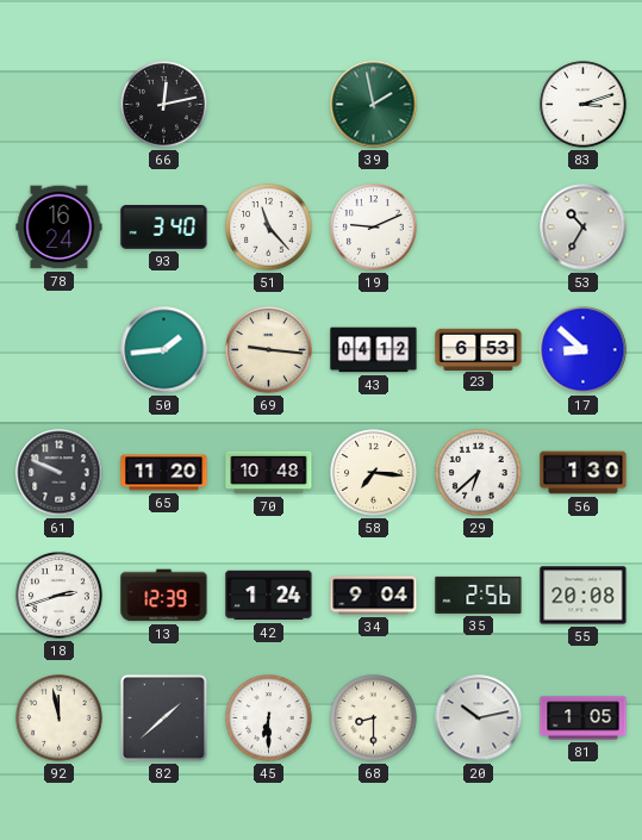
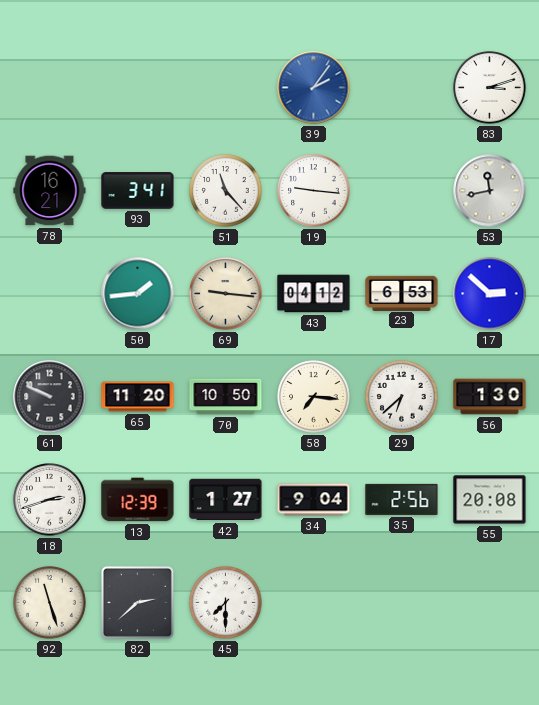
66: 12:13 -> none
39: 1:58 -> 2:06
39 dial: green -> blue
78: 16:24 -> 16:21
93: 3:40 -> 3:41
19: 9:11 -> 9:16
53: 10:35 -> 11:43
17: 8:52 -> 2:52
70: 10:48 -> 10:50
42: 1:24 -> 1:27
92: 11:58 -> 11:27
82: 1:38 -> 2:38
45: 6:30 -> 7:30
68: 8:30 -> none
20: 10:13 -> none
81: 1:05 -> none
